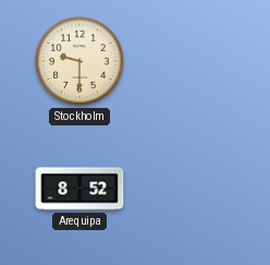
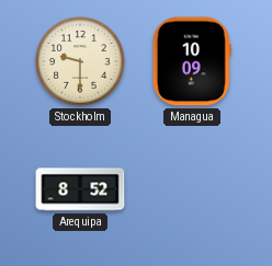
Managua: none -> 10:09
